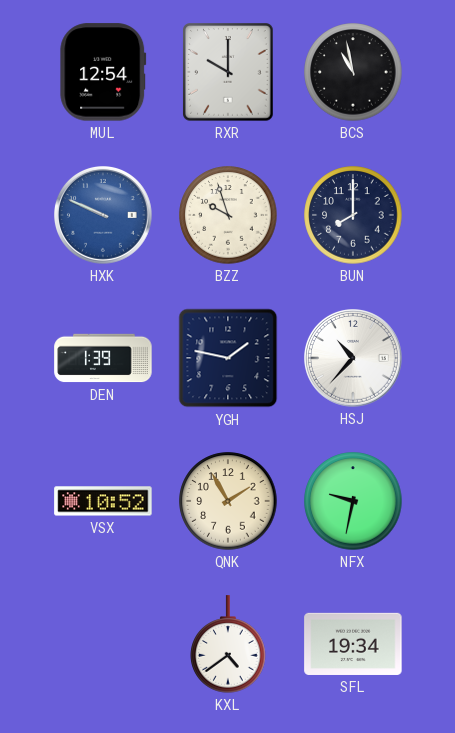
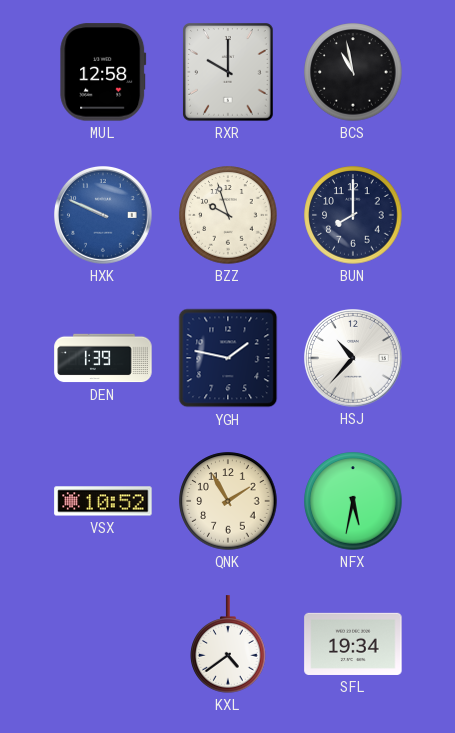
MUL: 12:54 -> 12:58
NFX: 9:32 -> 5:32
